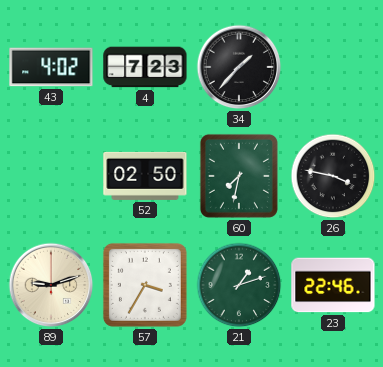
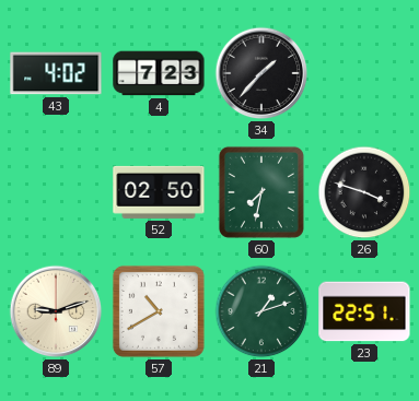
26: 3:47 -> 3:48
57: 3:35 -> 10:40
23: 22:46 -> 22:51
